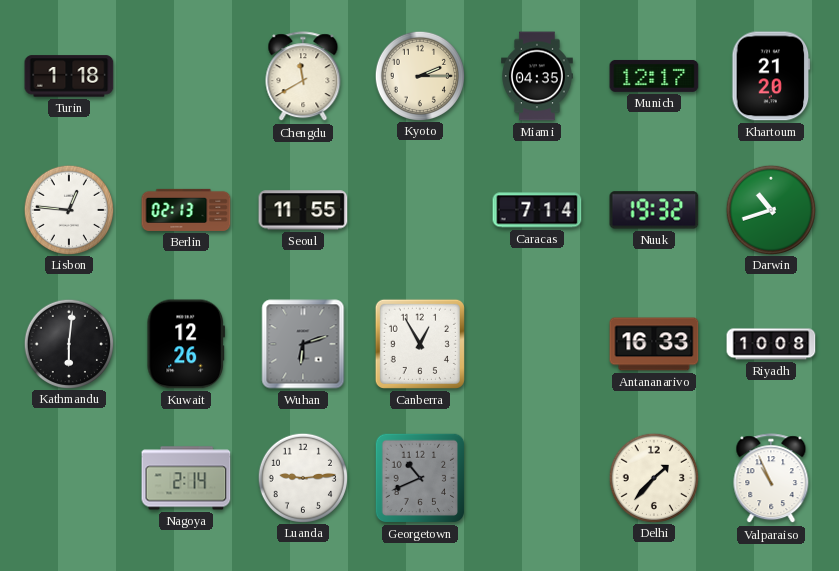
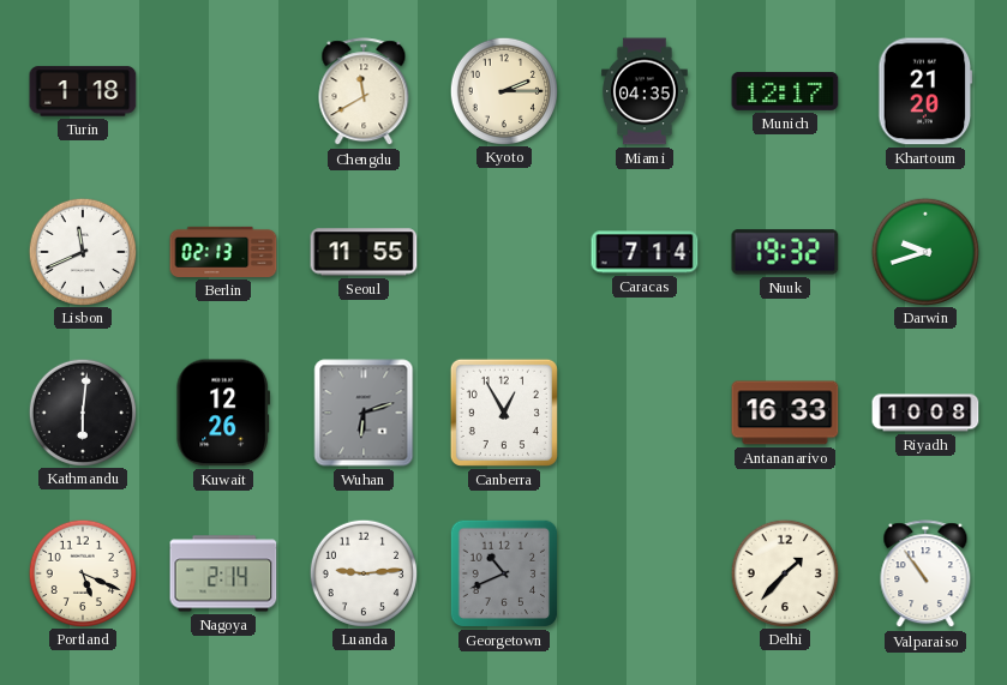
Lisbon: 12:46 -> 11:41
Darwin: 10:42 -> 9:42
Portland: none -> 5:19
Valparaiso: 10:56 -> 10:54
